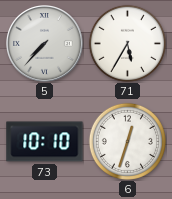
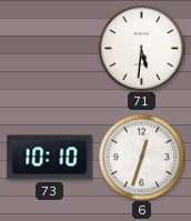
5: 7:37 -> none
71: 5:35 -> 5:31
